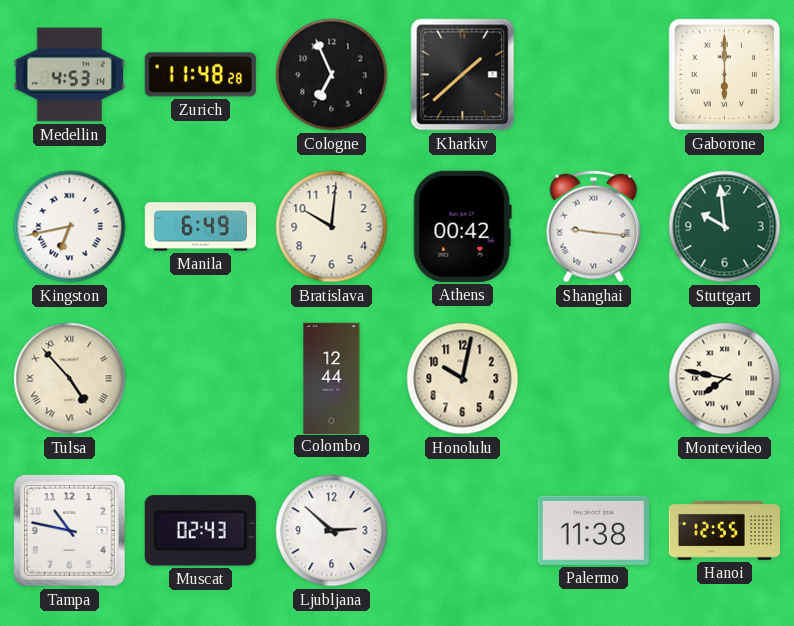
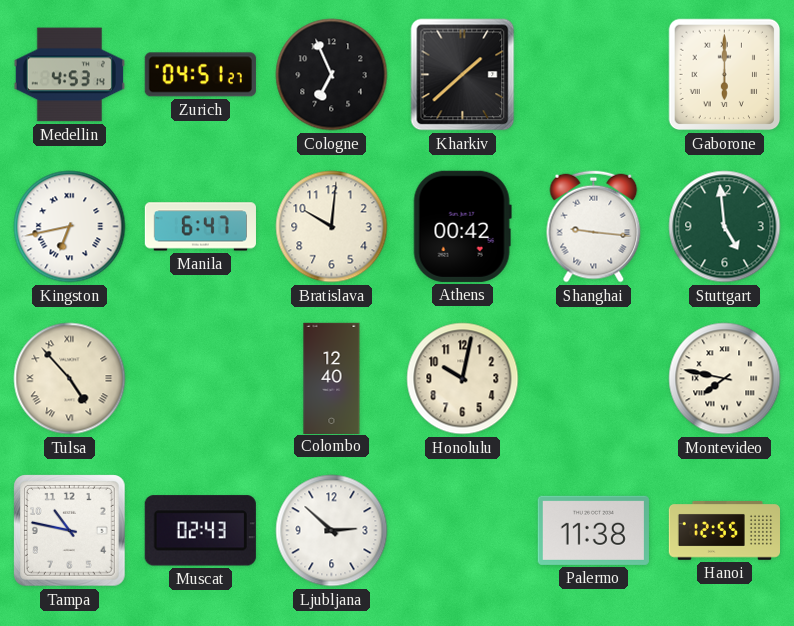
Zurich: 11:48 -> 04:51
Manila: 6:49 -> 6:47
Stuttgart: 9:59 -> 4:59
Colombo: 12:44 -> 12:40
